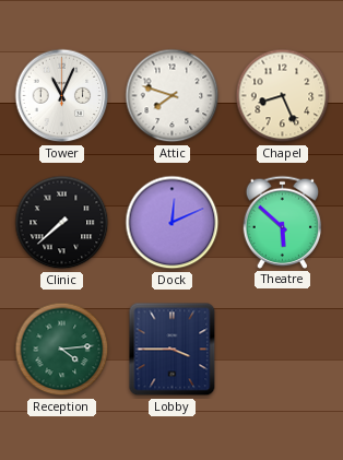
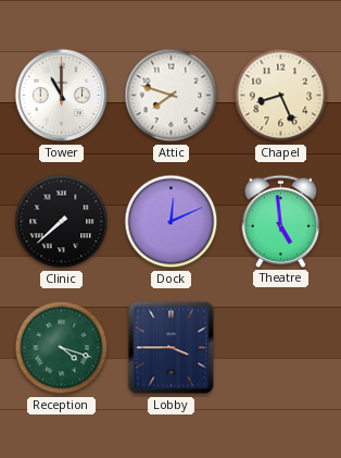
Tower: 11:04 -> 11:00
Theatre: 5:52 -> 4:59
Reception: 4:14 -> 4:18
